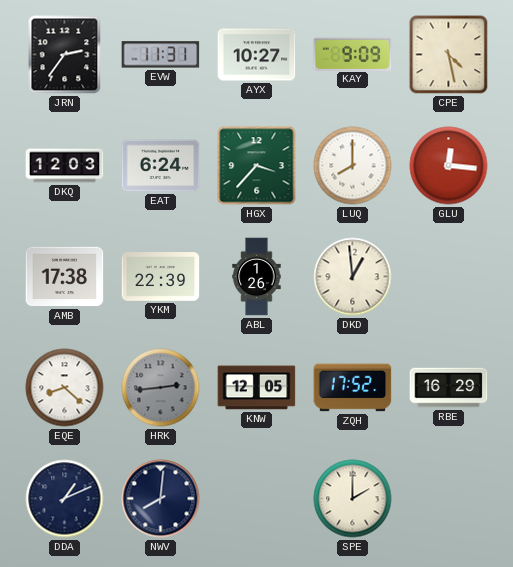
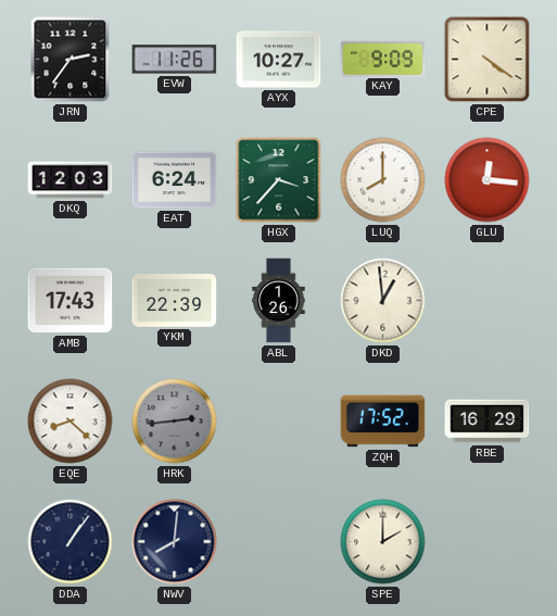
EVW: 11:31 -> 11:26
CPE: 4:28 -> 4:21
AMB: 17:38 -> 17:43
KNW: 12:05 -> none
DDA: 1:11 -> 1:06
